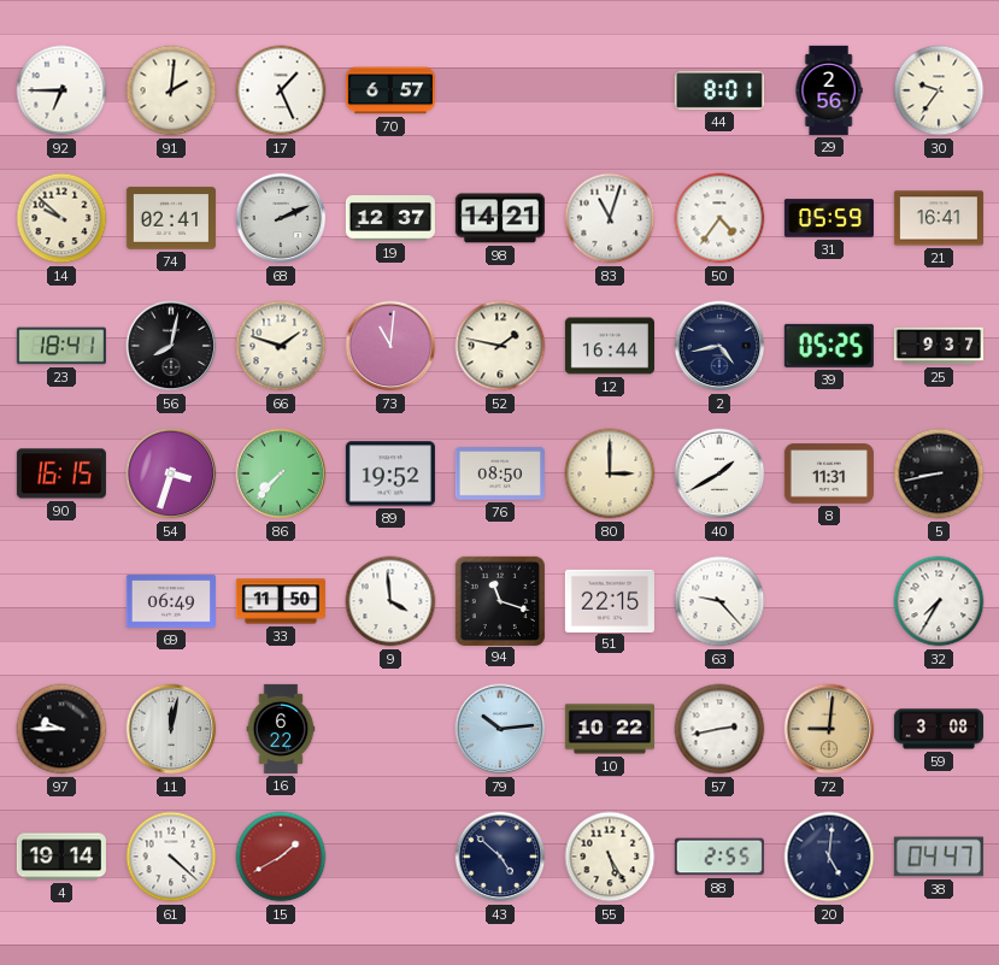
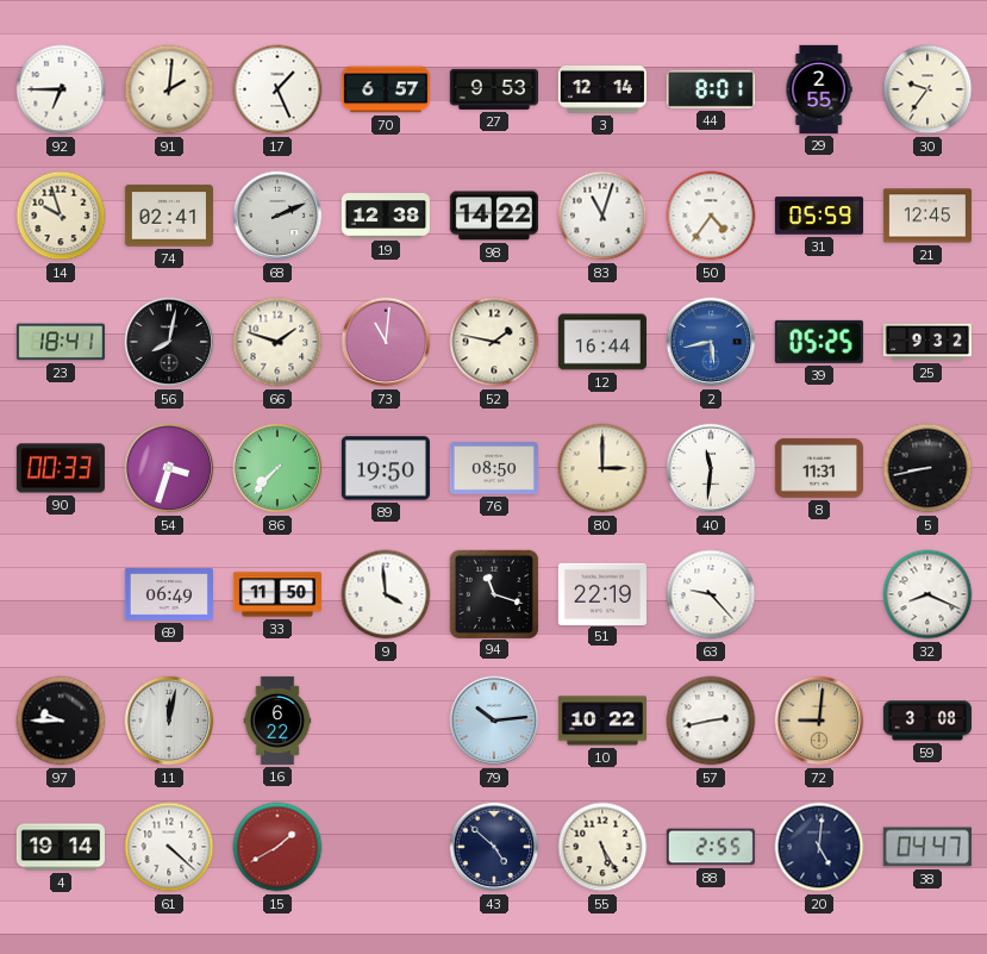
27: none -> 9:53
3: none -> 12:14
29: 2:56 -> 2:55
14: 9:52 -> 9:57
19: 12:37 -> 12:38
98: 14:21 -> 14:22
21: 16:41 -> 12:45
2: 4:43 -> 5:43
2 dial: navy -> blue
25: 9:37 -> 9:32
90: 16:15 -> 00:33
89: 19:52 -> 19:50
40: 1:40 -> 11:31
51: 22:15 -> 22:19
32: 7:35 -> 8:19
